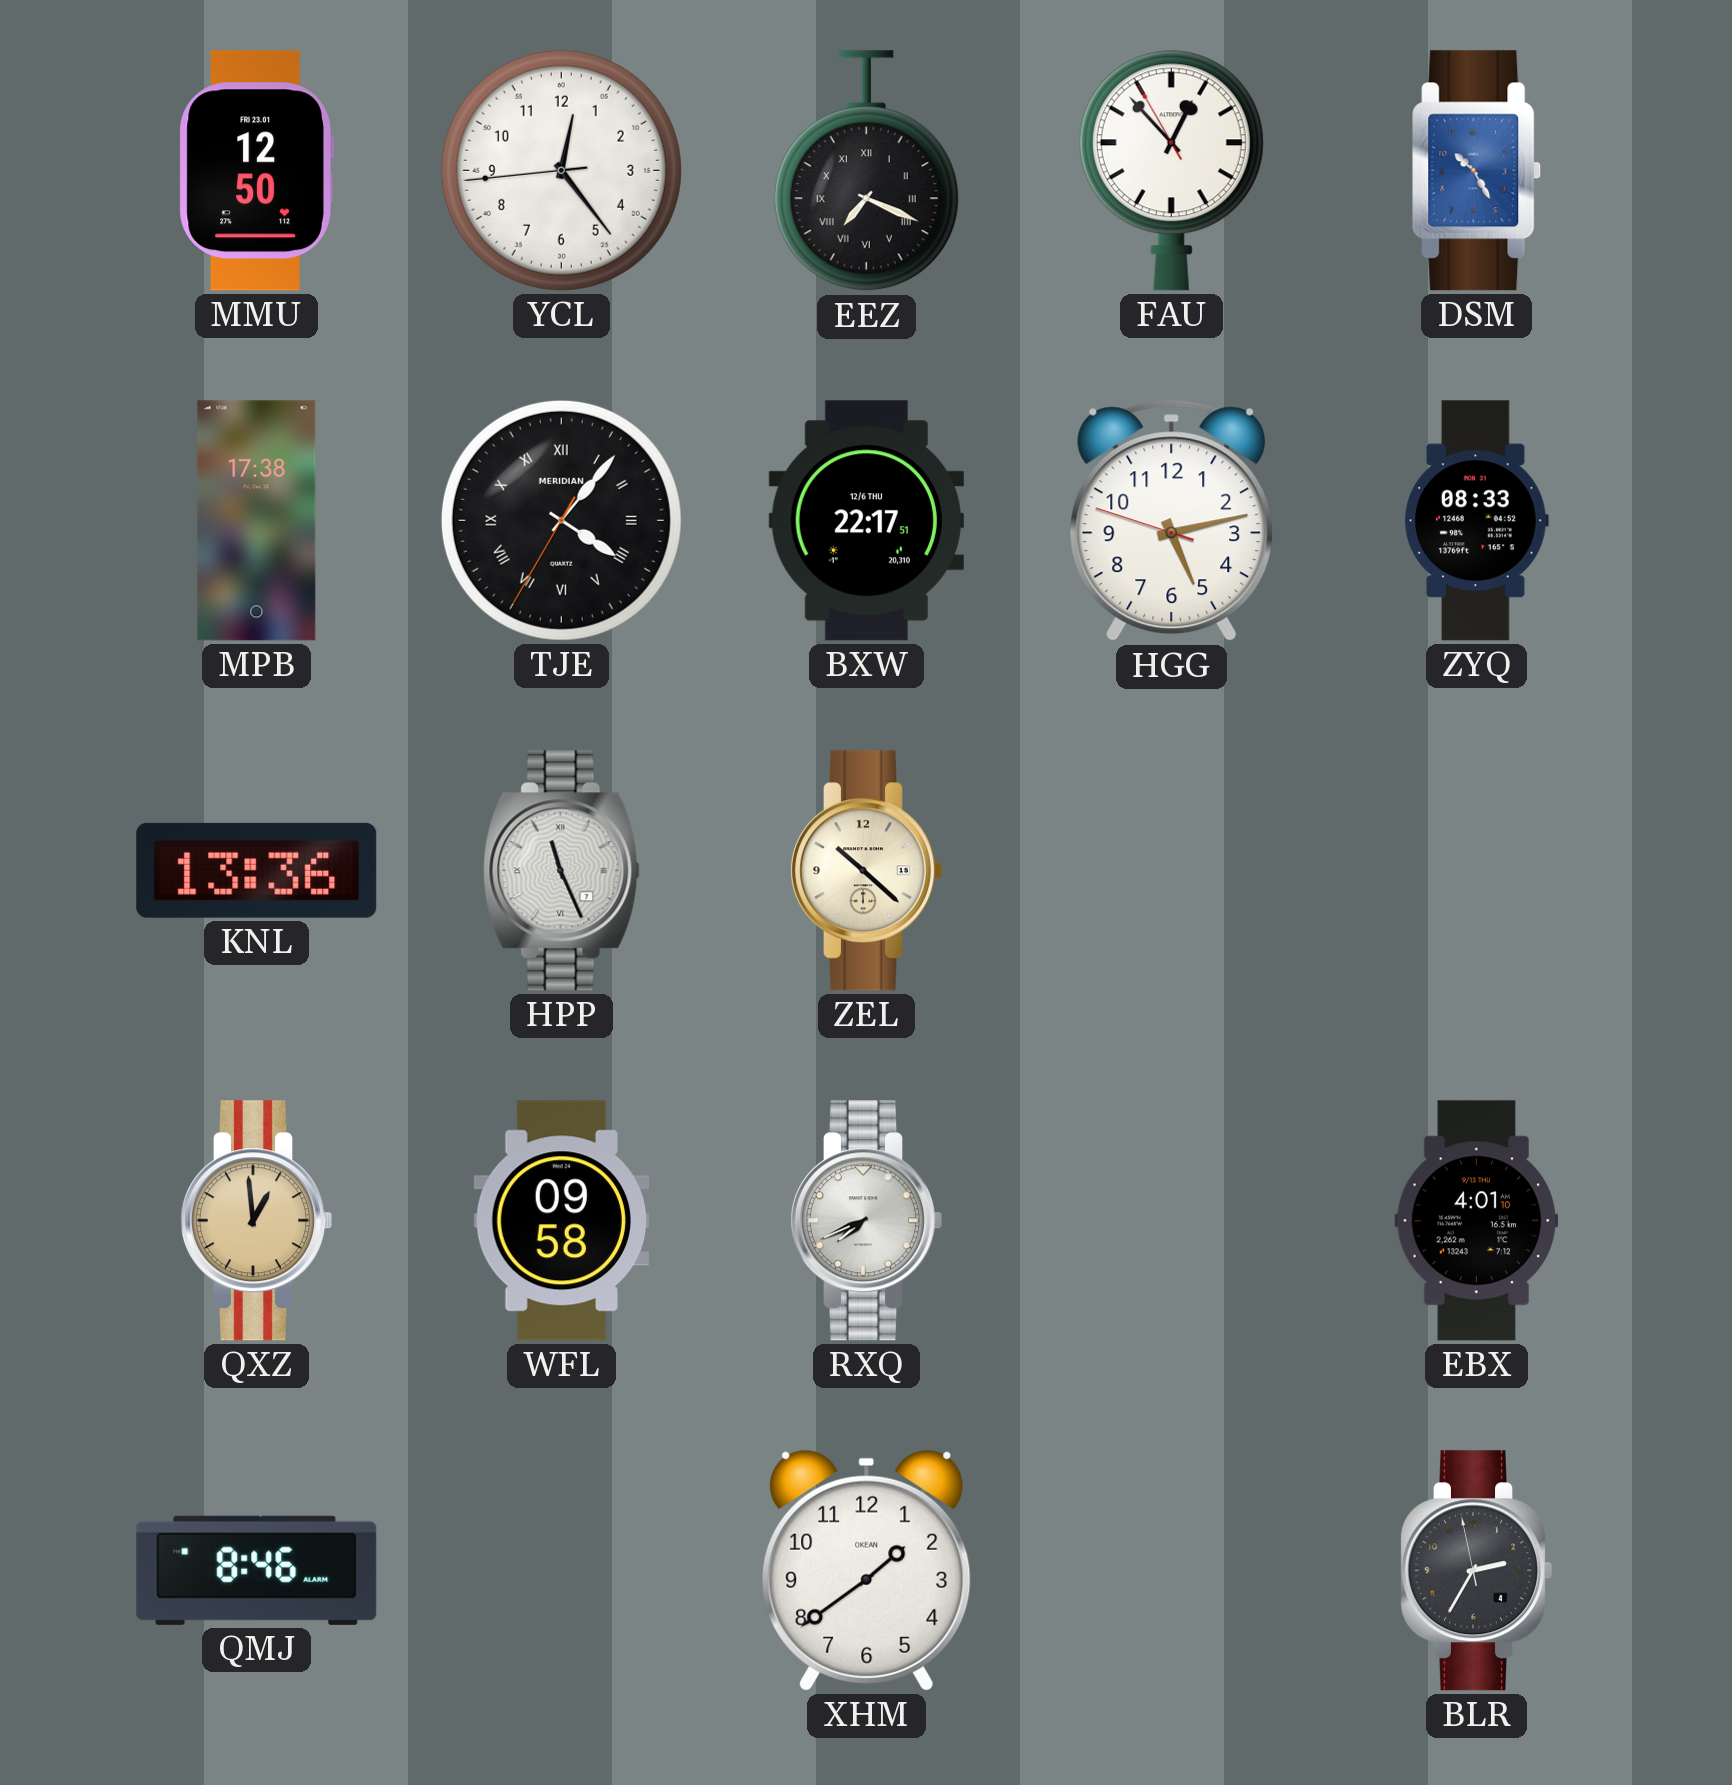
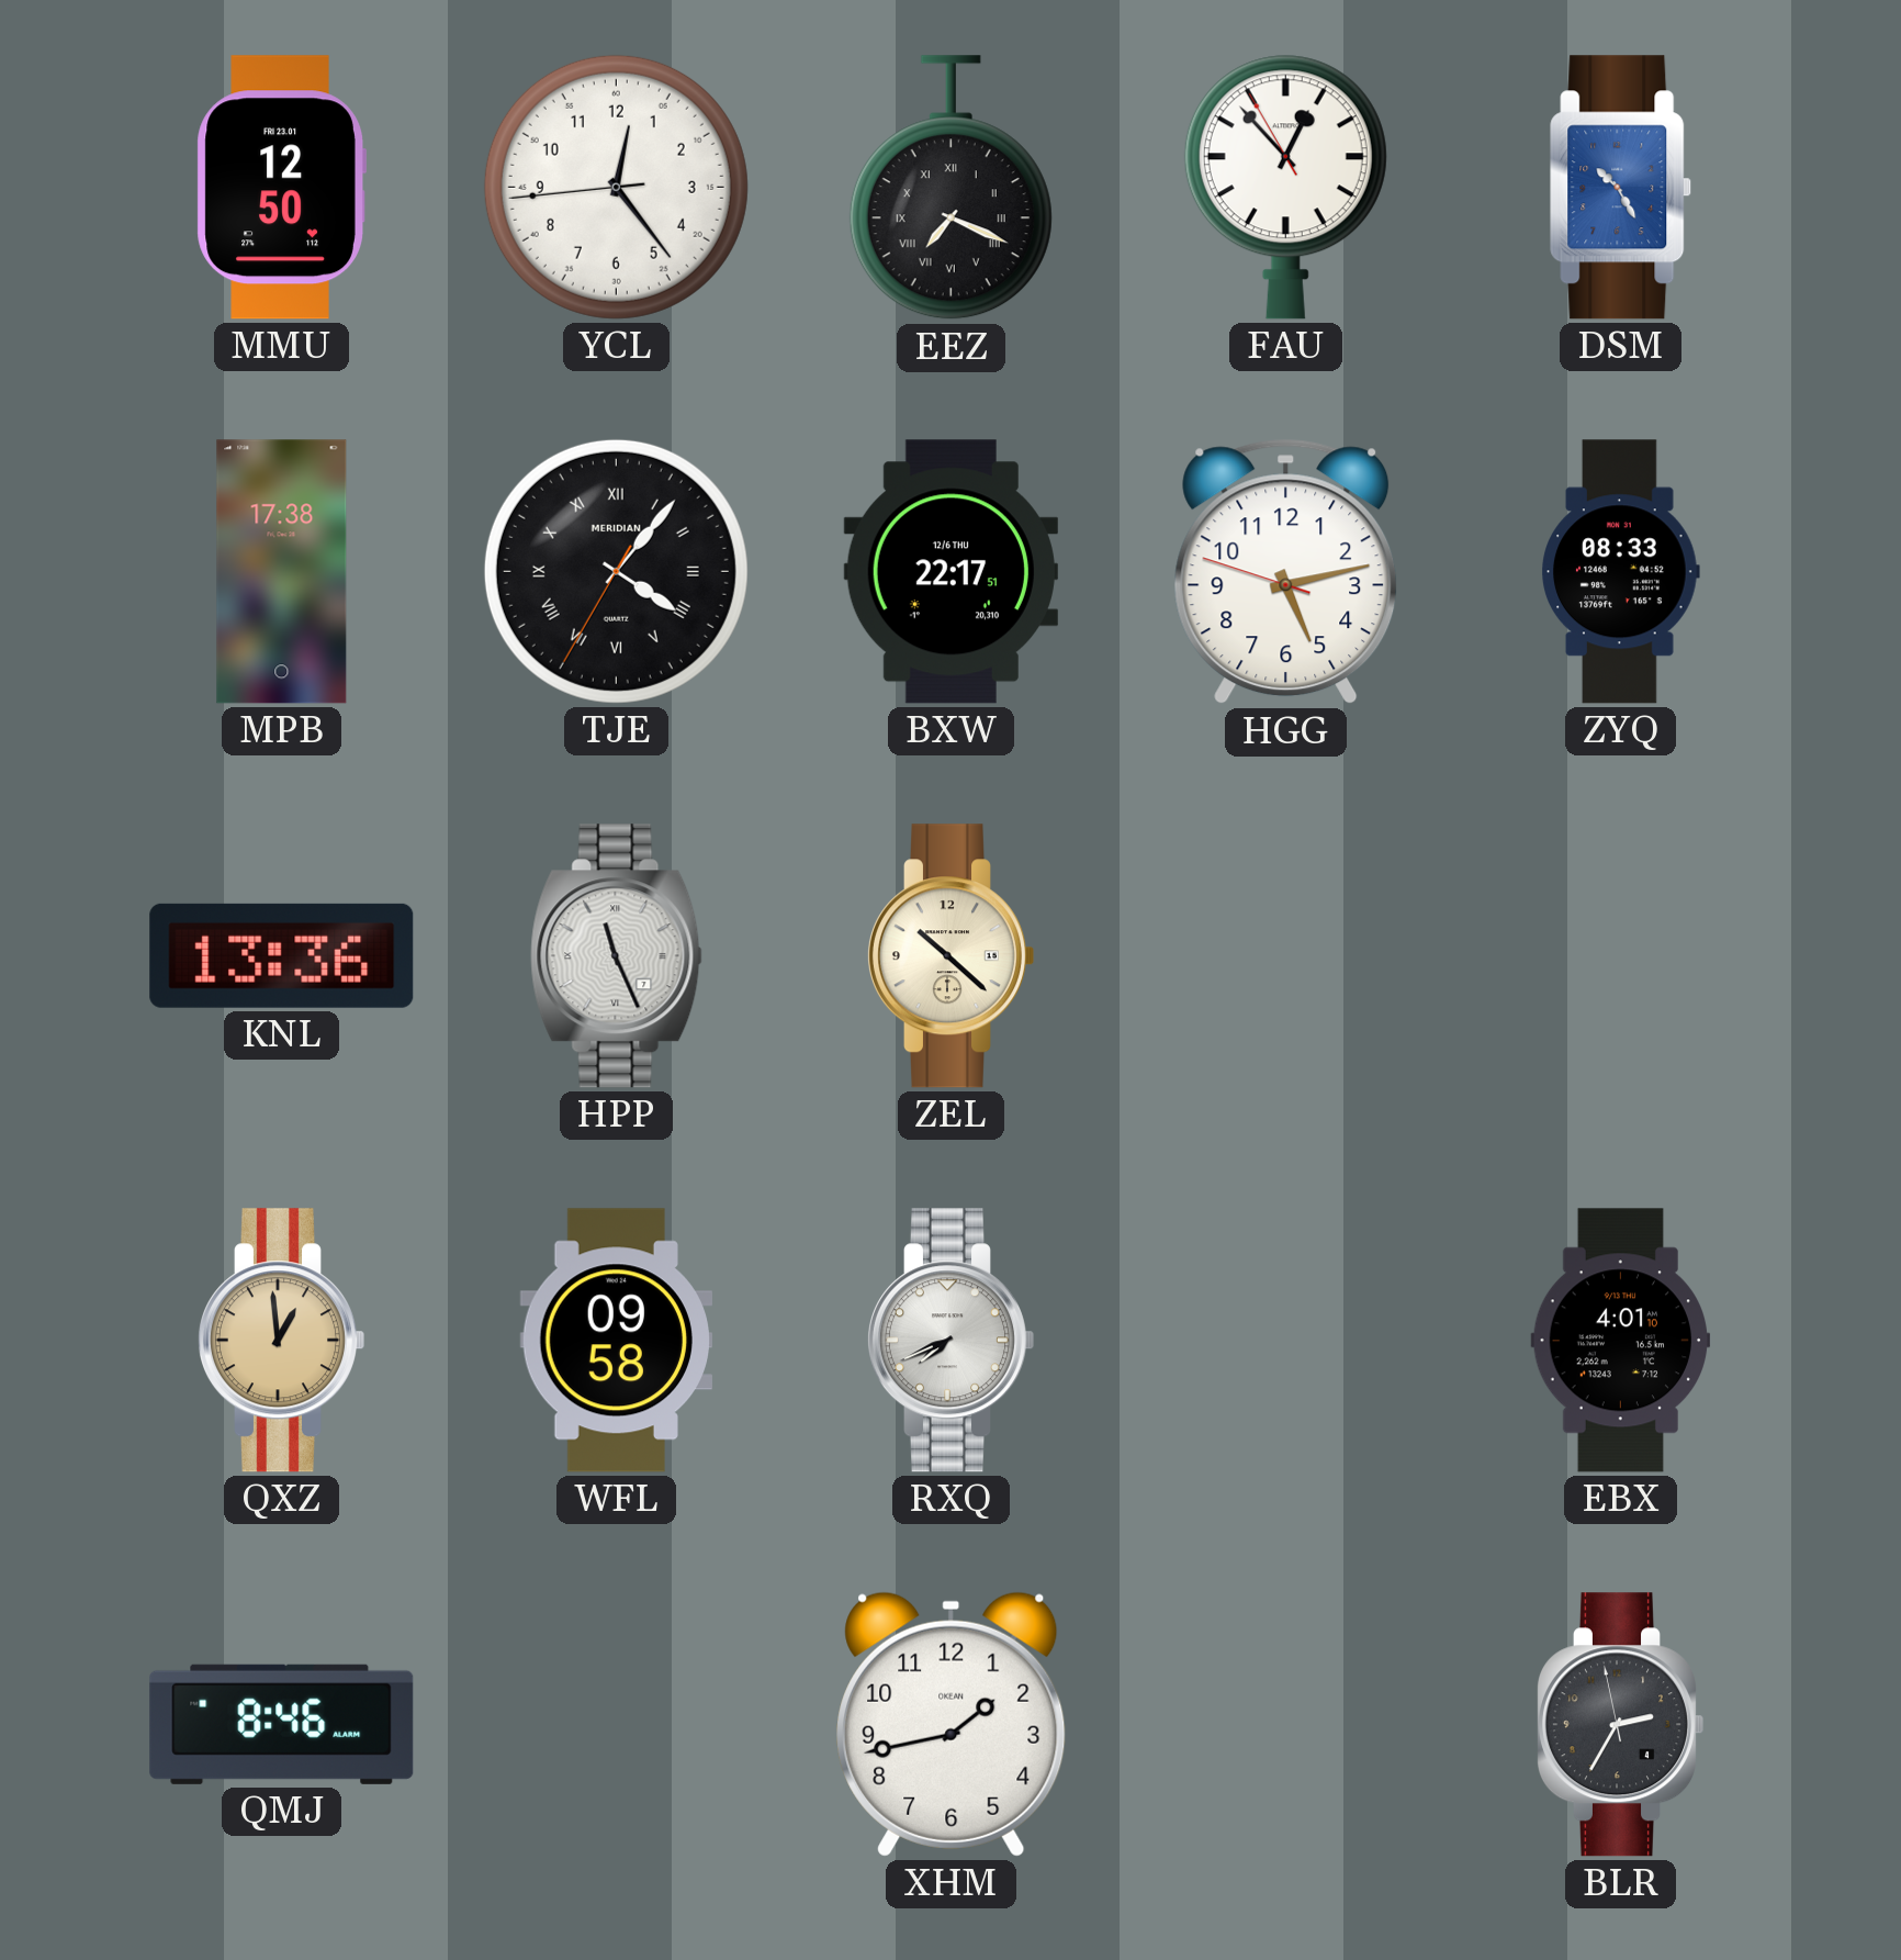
XHM: 1:39 -> 1:43
